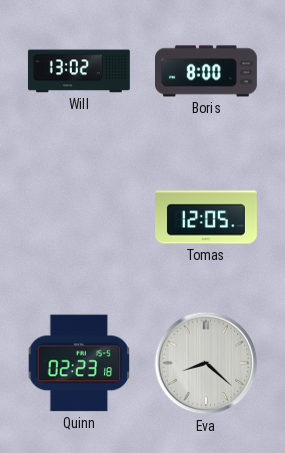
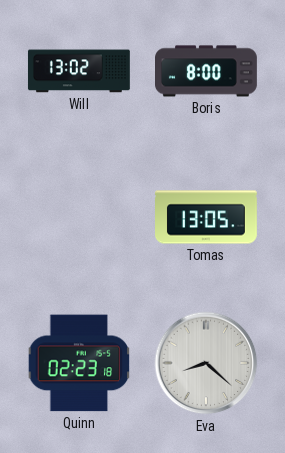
Tomas: 12:05 -> 13:05
